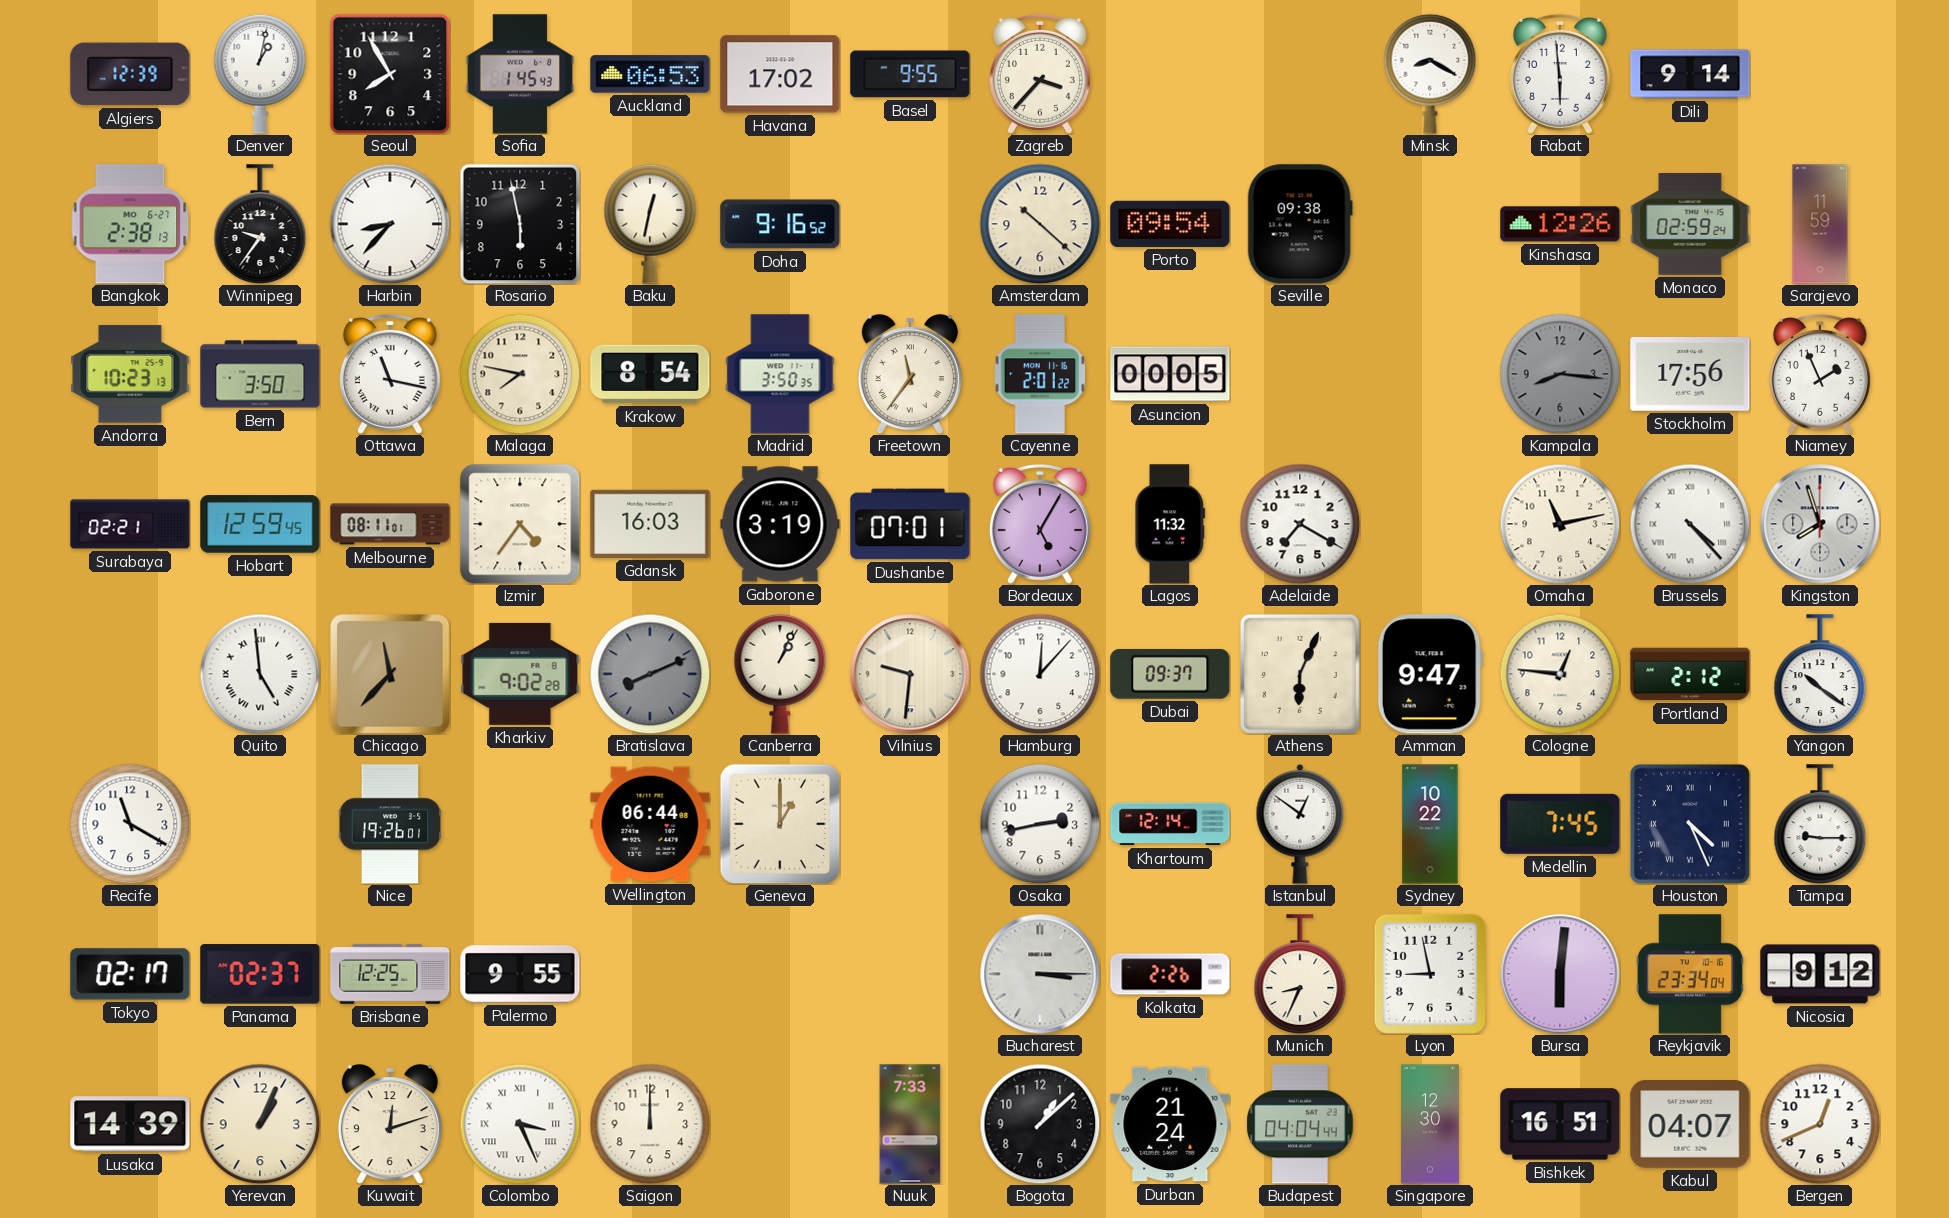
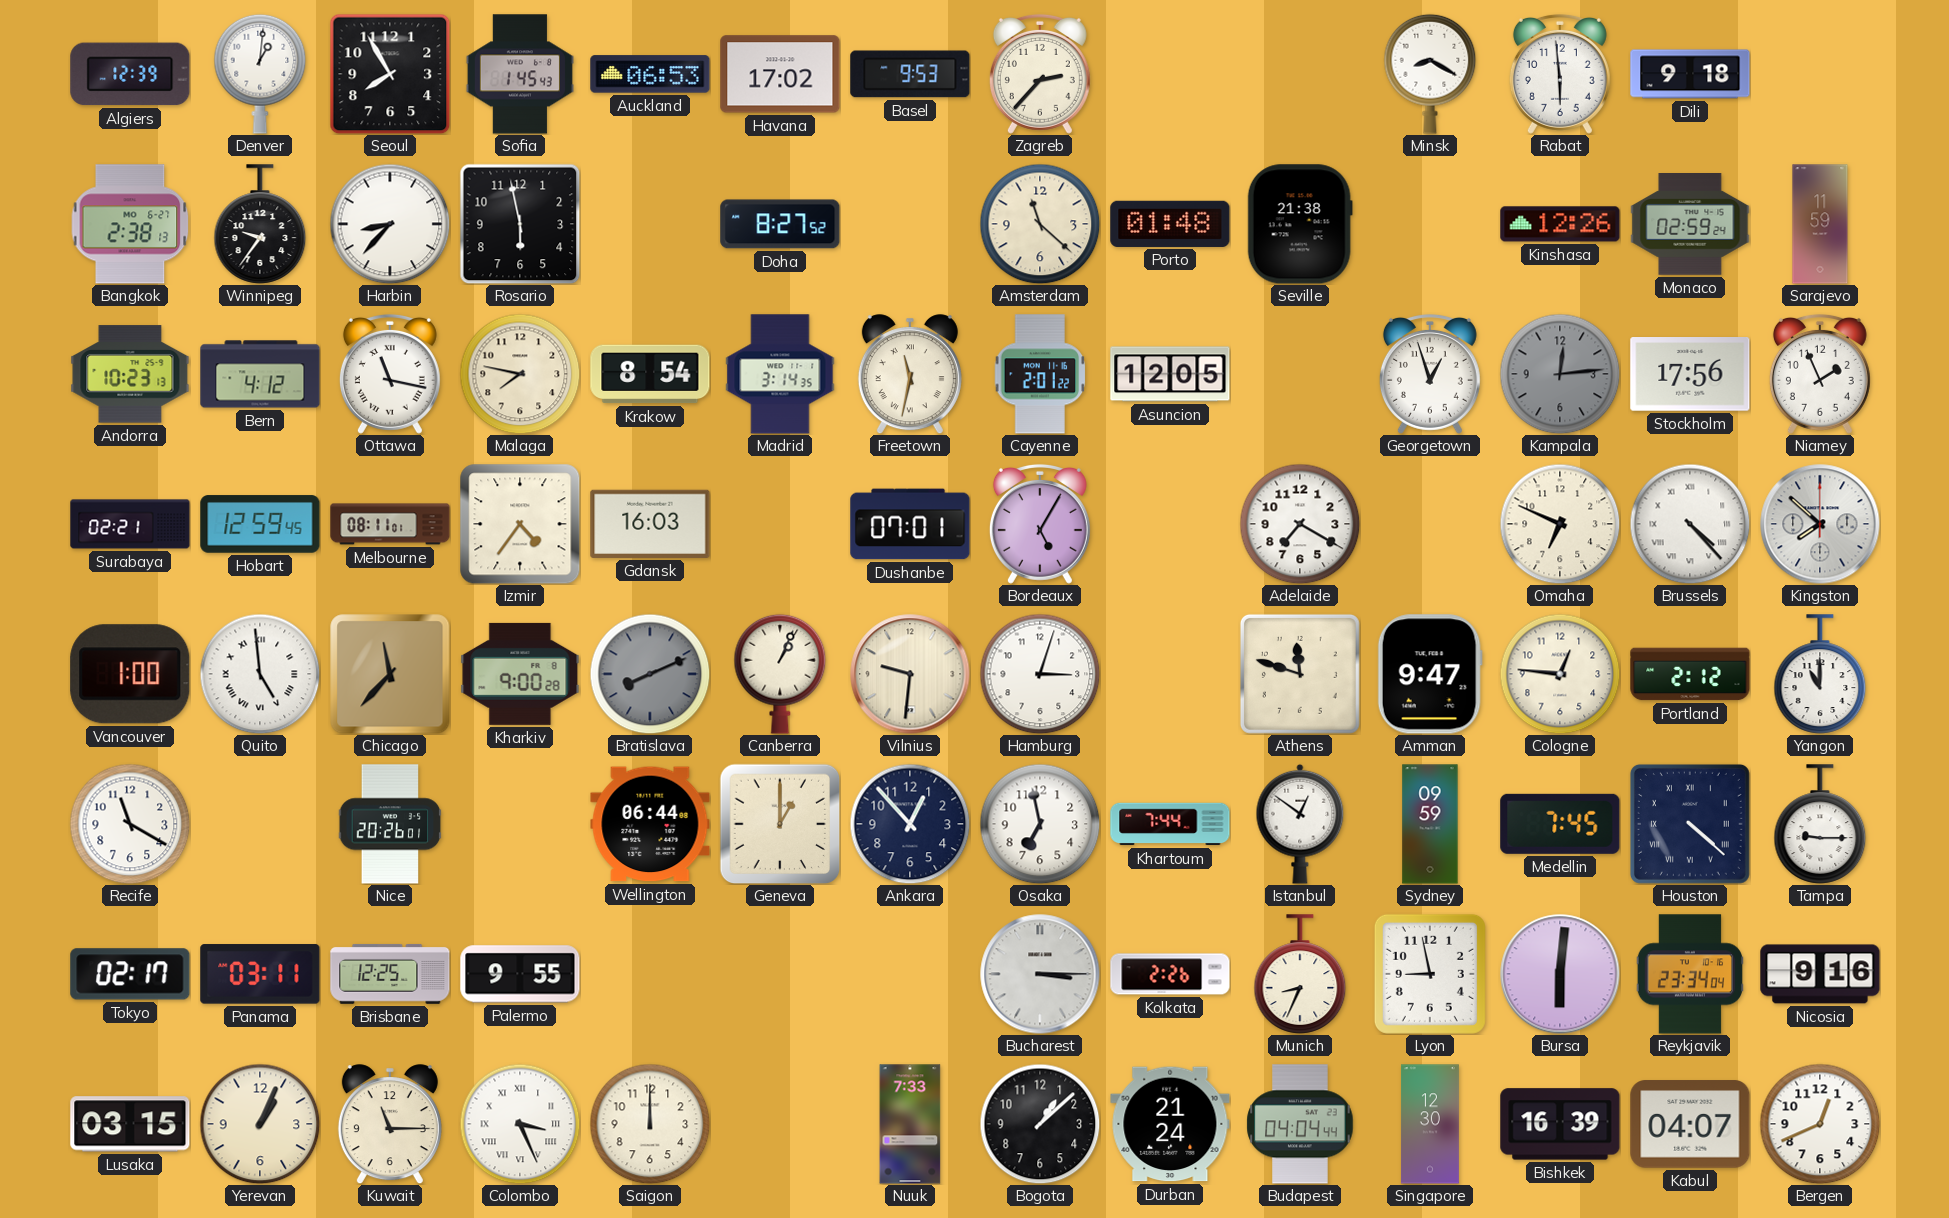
Denver: 1:02 -> 1:01
Basel: 9:55 -> 9:53
Zagreb: 3:37 -> 2:37
Dili: 9:14 -> 9:18
Baku: 12:32 -> none
Doha: 9:16 -> 8:27
Amsterdam: 10:22 -> 11:22
Porto: 09:54 -> 01:48
Seville: 09:38 -> 21:38
Bern: 3:50 -> 4:12
Madrid: 3:50 -> 3:14
Freetown: 11:36 -> 11:32
Asuncion: 00:05 -> 12:05
Georgetown: none -> 12:57
Kampala: 8:16 -> 12:14
Gaborone: 3:19 -> none
Lagos: 11:32 -> none
Omaha: 11:13 -> 6:49
Kingston: 7:57 -> 7:52
Vancouver: none -> 1:00
Kharkiv: 9:02 -> 9:00
Hamburg: 12:07 -> 3:03
Dubai: 09:37 -> none
Athens: 6:04 -> 11:48
Yangon: 10:21 -> 11:00
Nice: 19:26 -> 20:26
Ankara: none -> 12:53
Osaka: 2:43 -> 6:58
Khartoum: 12:14 -> 7:44
Sydney: 10:22 -> 09:59
Houston: 4:26 -> 4:22
Panama: 02:37 -> 03:11
Nicosia: 9:12 -> 9:16
Lusaka: 14:39 -> 03:15
Kuwait: 12:12 -> 11:15
Bishkek: 16:51 -> 16:39
